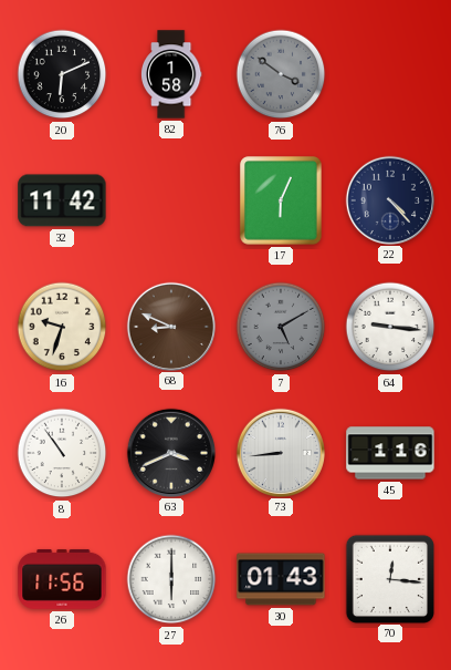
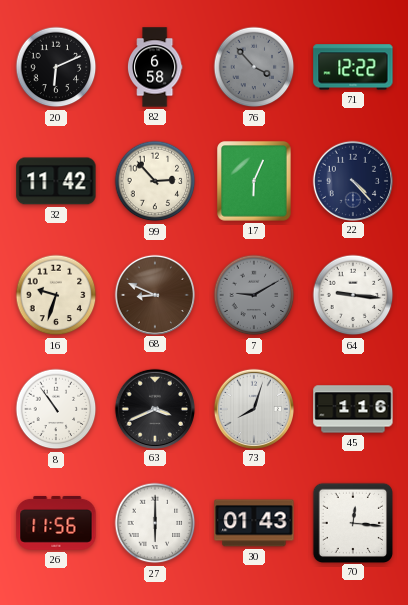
82: 1:58 -> 6:58
76: 3:51 -> 3:53
71: none -> 12:22
99: none -> 2:53
7: 5:10 -> 9:10
73: 8:44 -> 8:03
